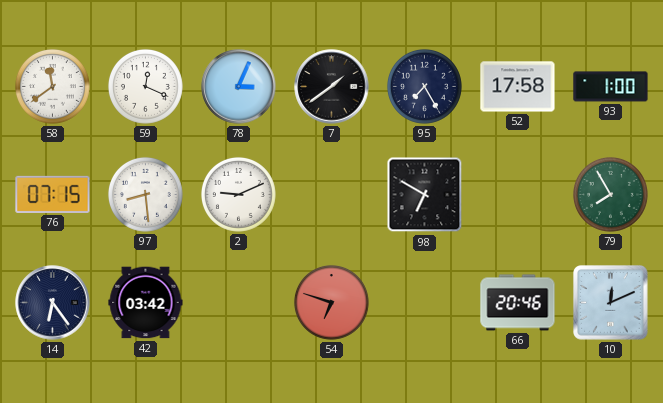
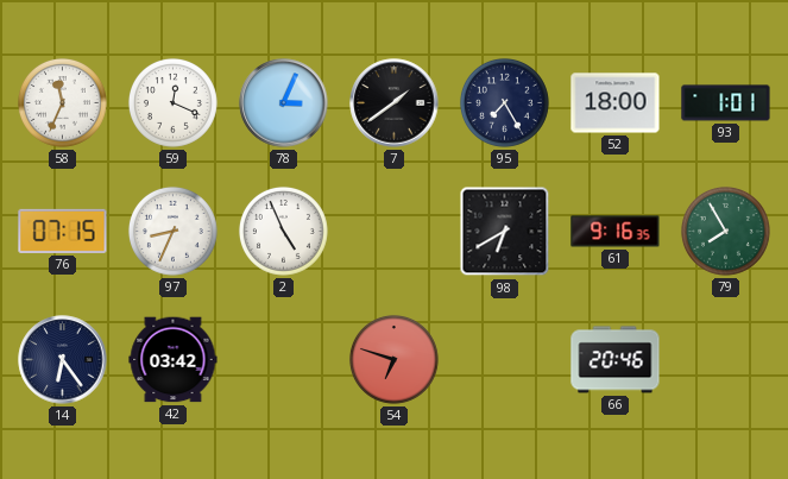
58: 11:39 -> 11:34
52: 17:58 -> 18:00
93: 1:00 -> 1:01
97: 8:29 -> 8:34
2: 9:11 -> 4:56
98: 6:50 -> 6:40
61: none -> 9:16
10: 12:11 -> none
